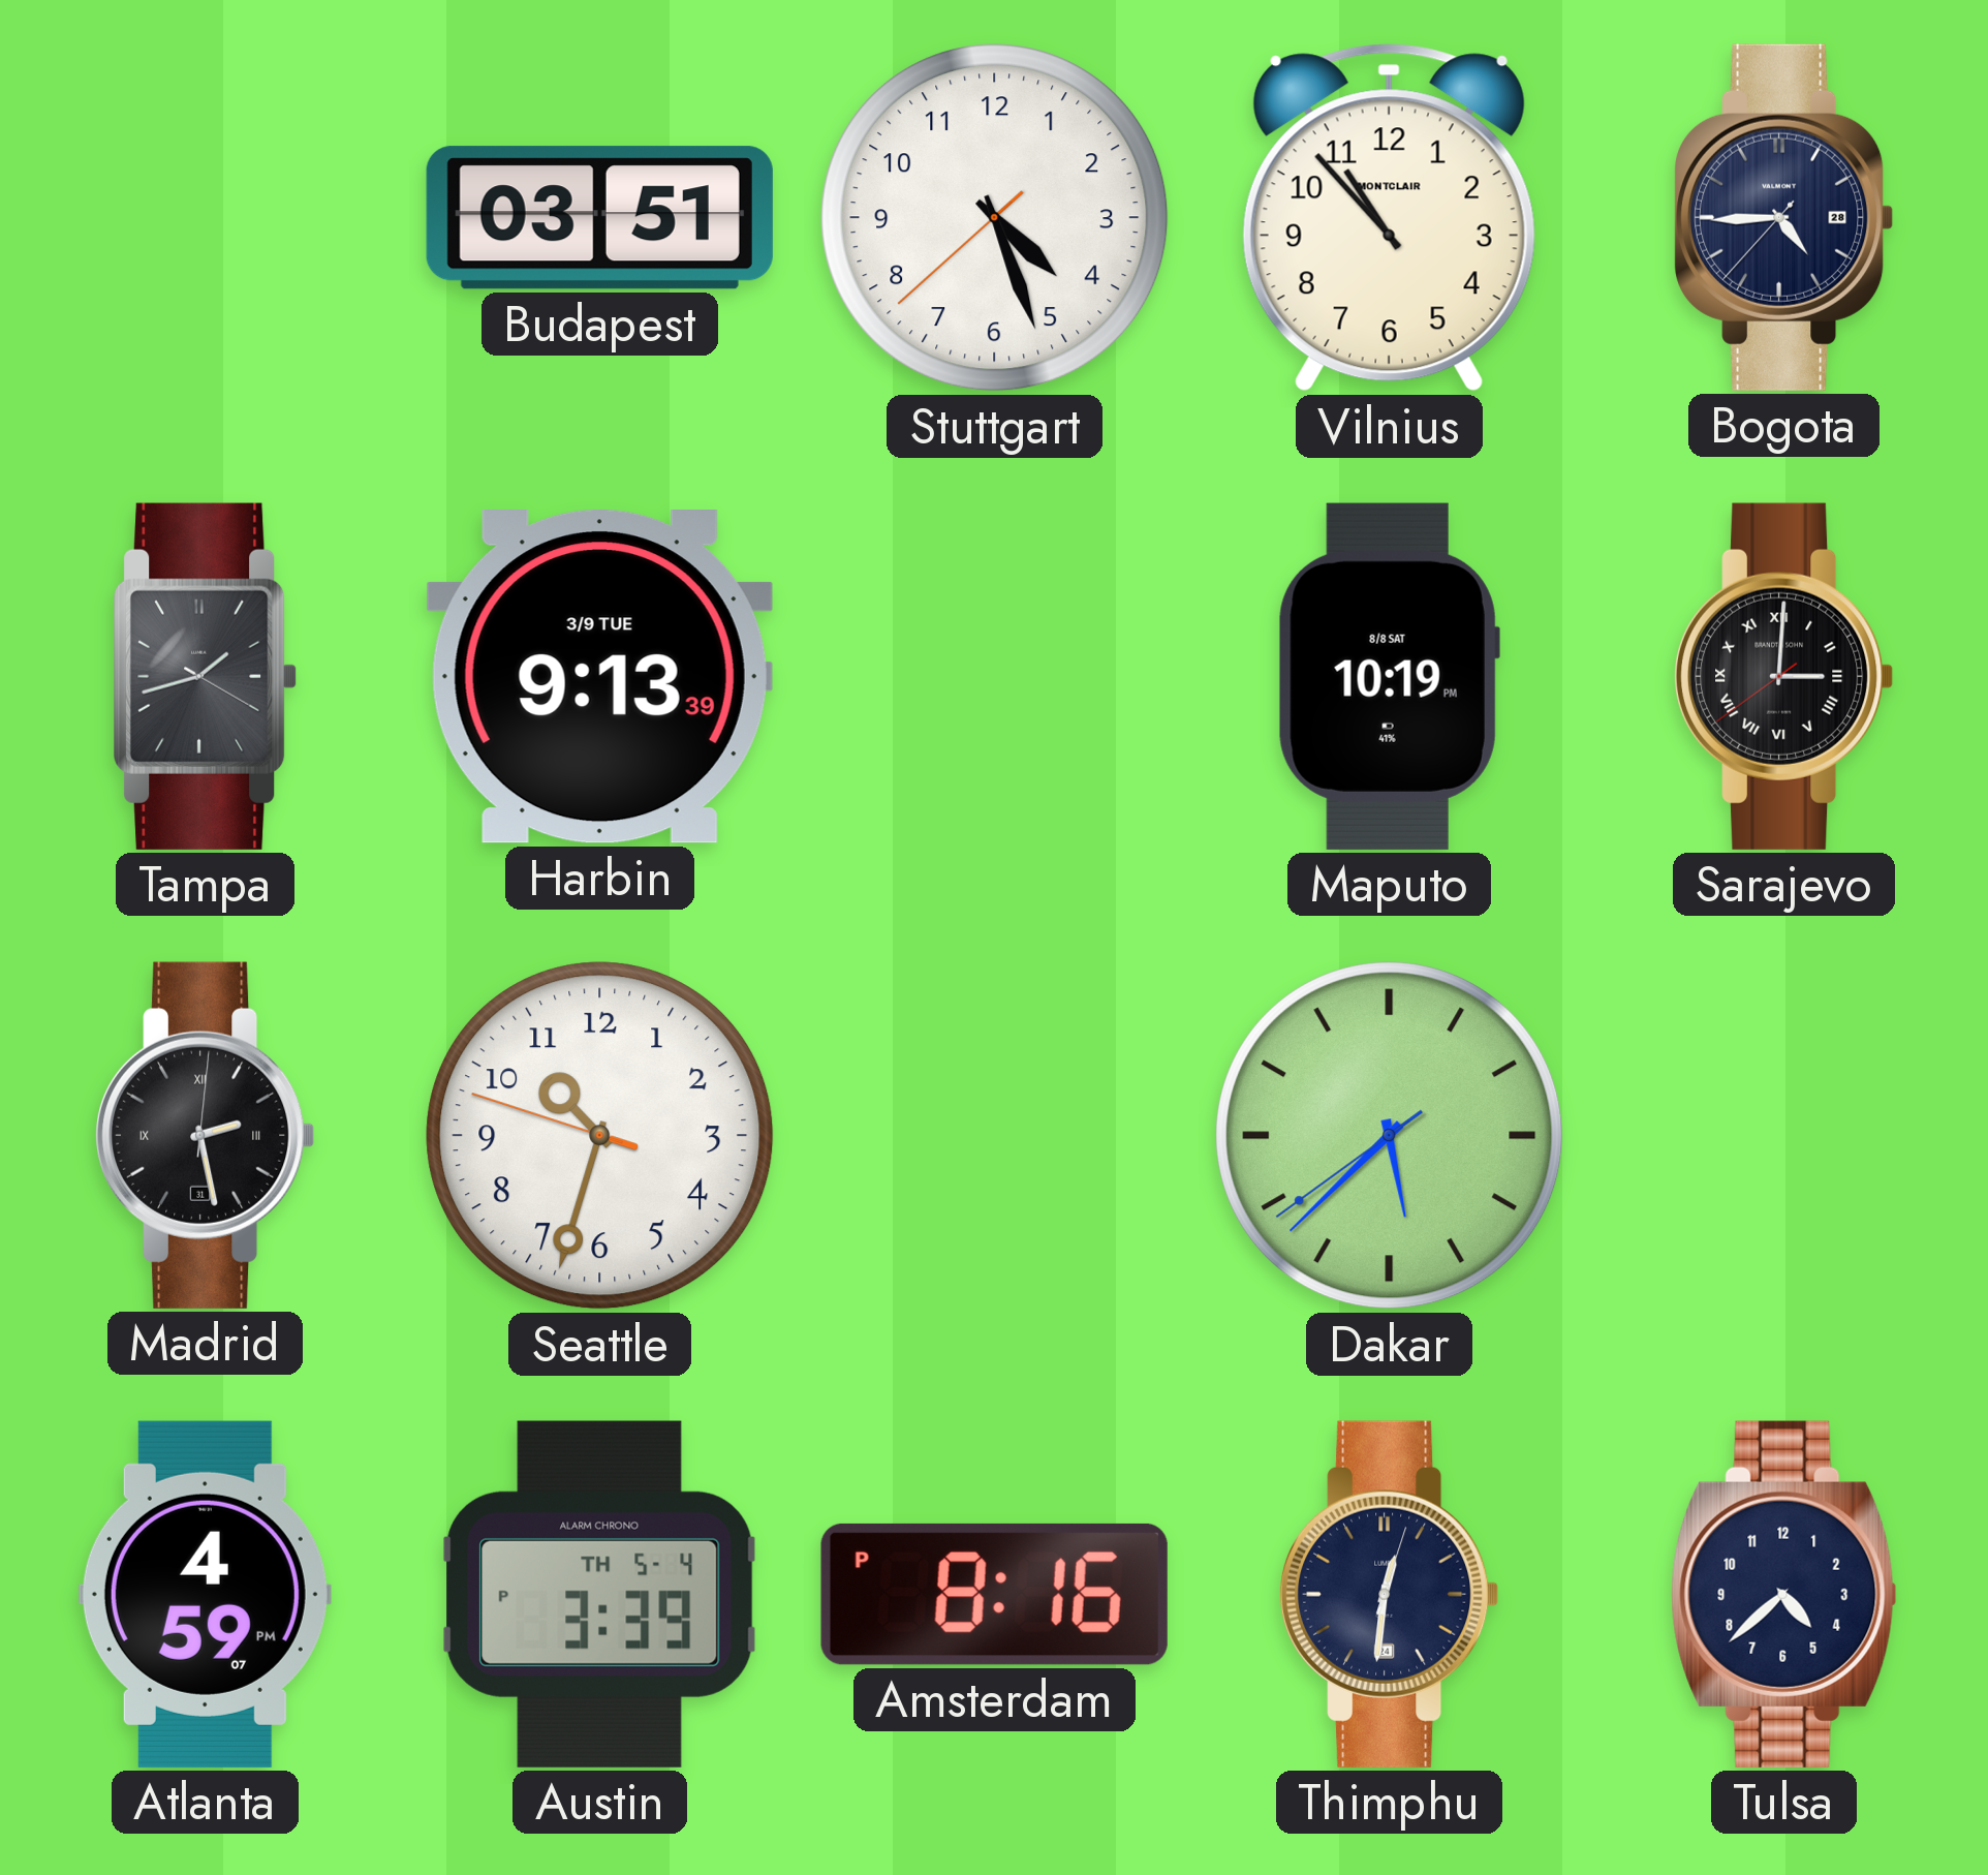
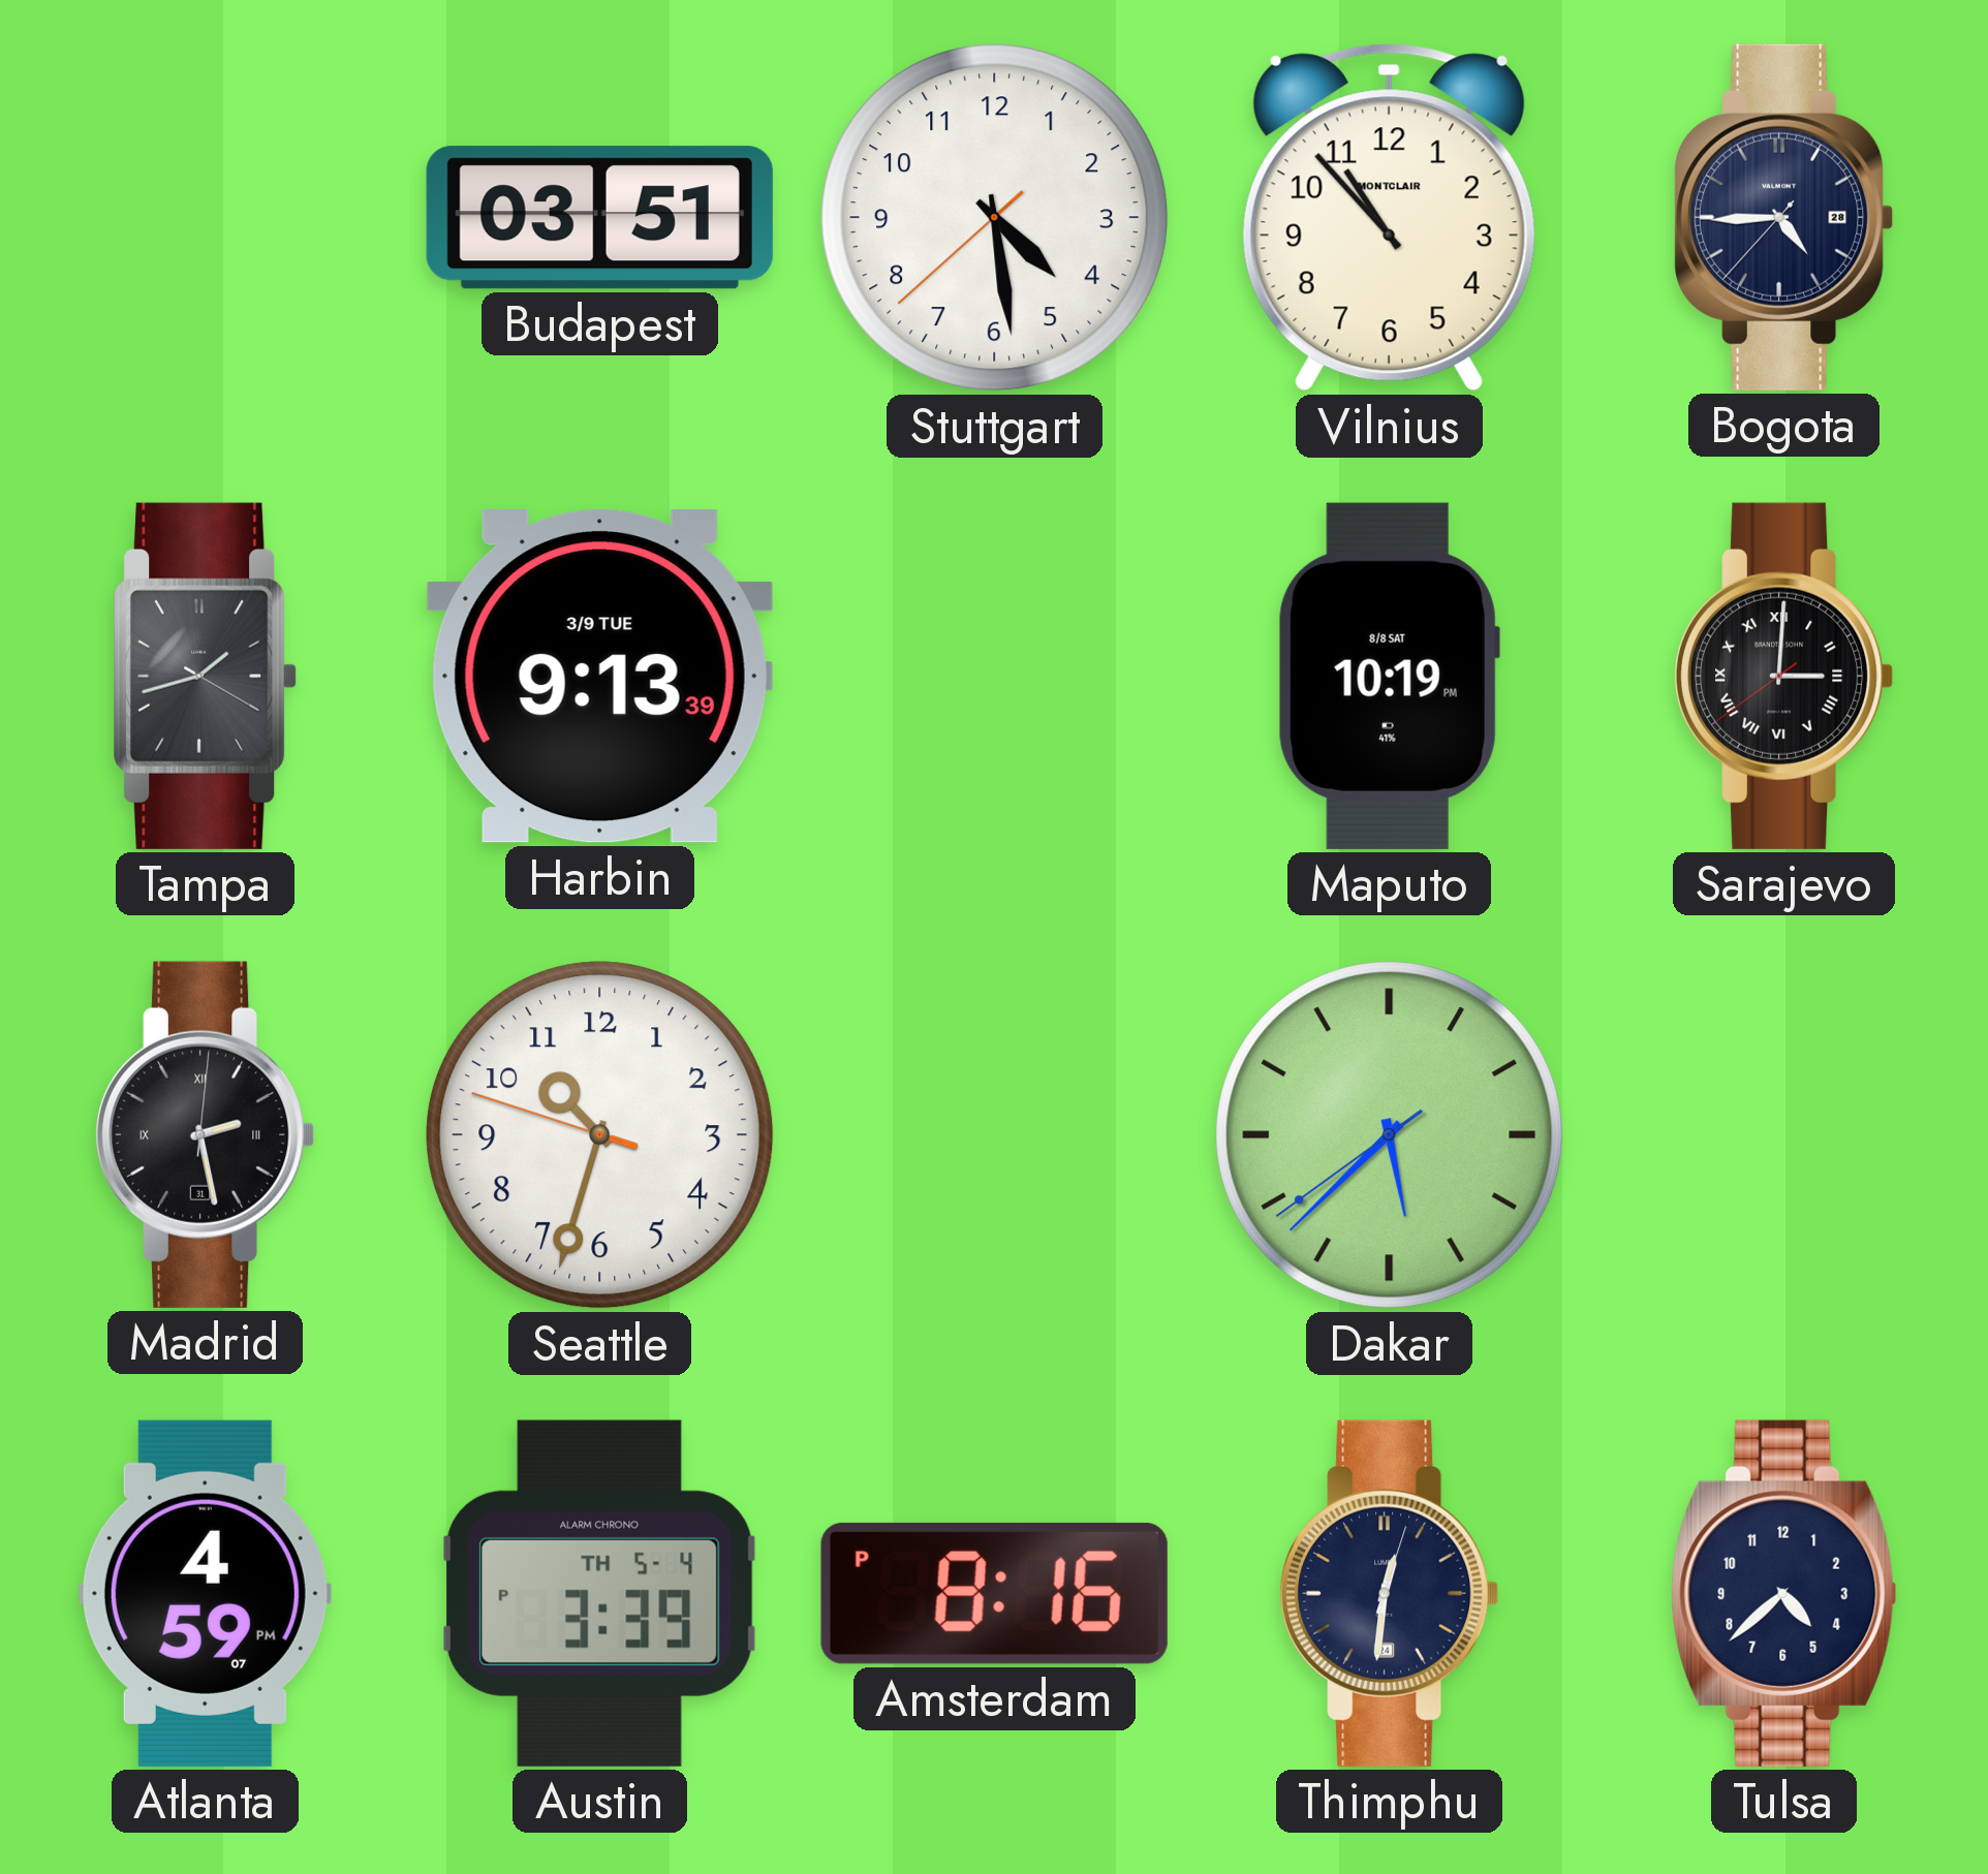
Stuttgart: 4:26 -> 4:28
